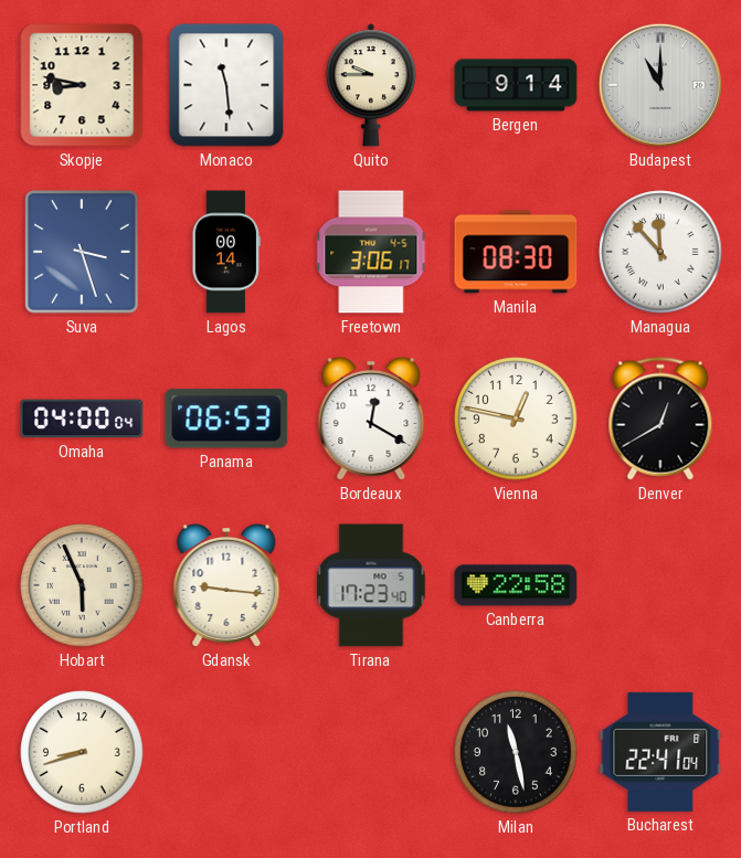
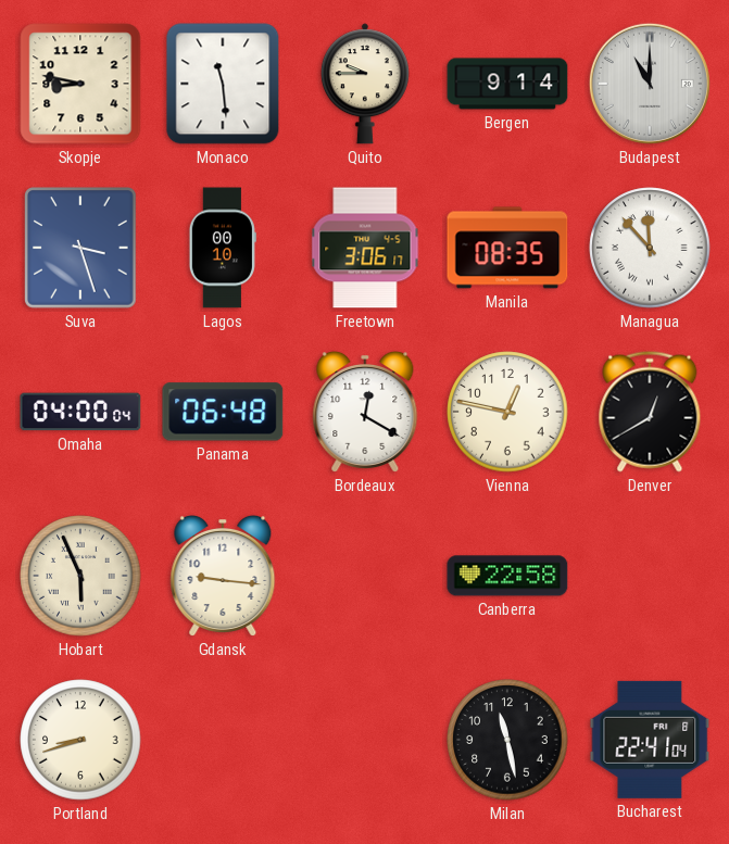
Lagos: 00:14 -> 00:10
Manila: 08:30 -> 08:35
Panama: 06:53 -> 06:48
Tirana: 17:23 -> none
